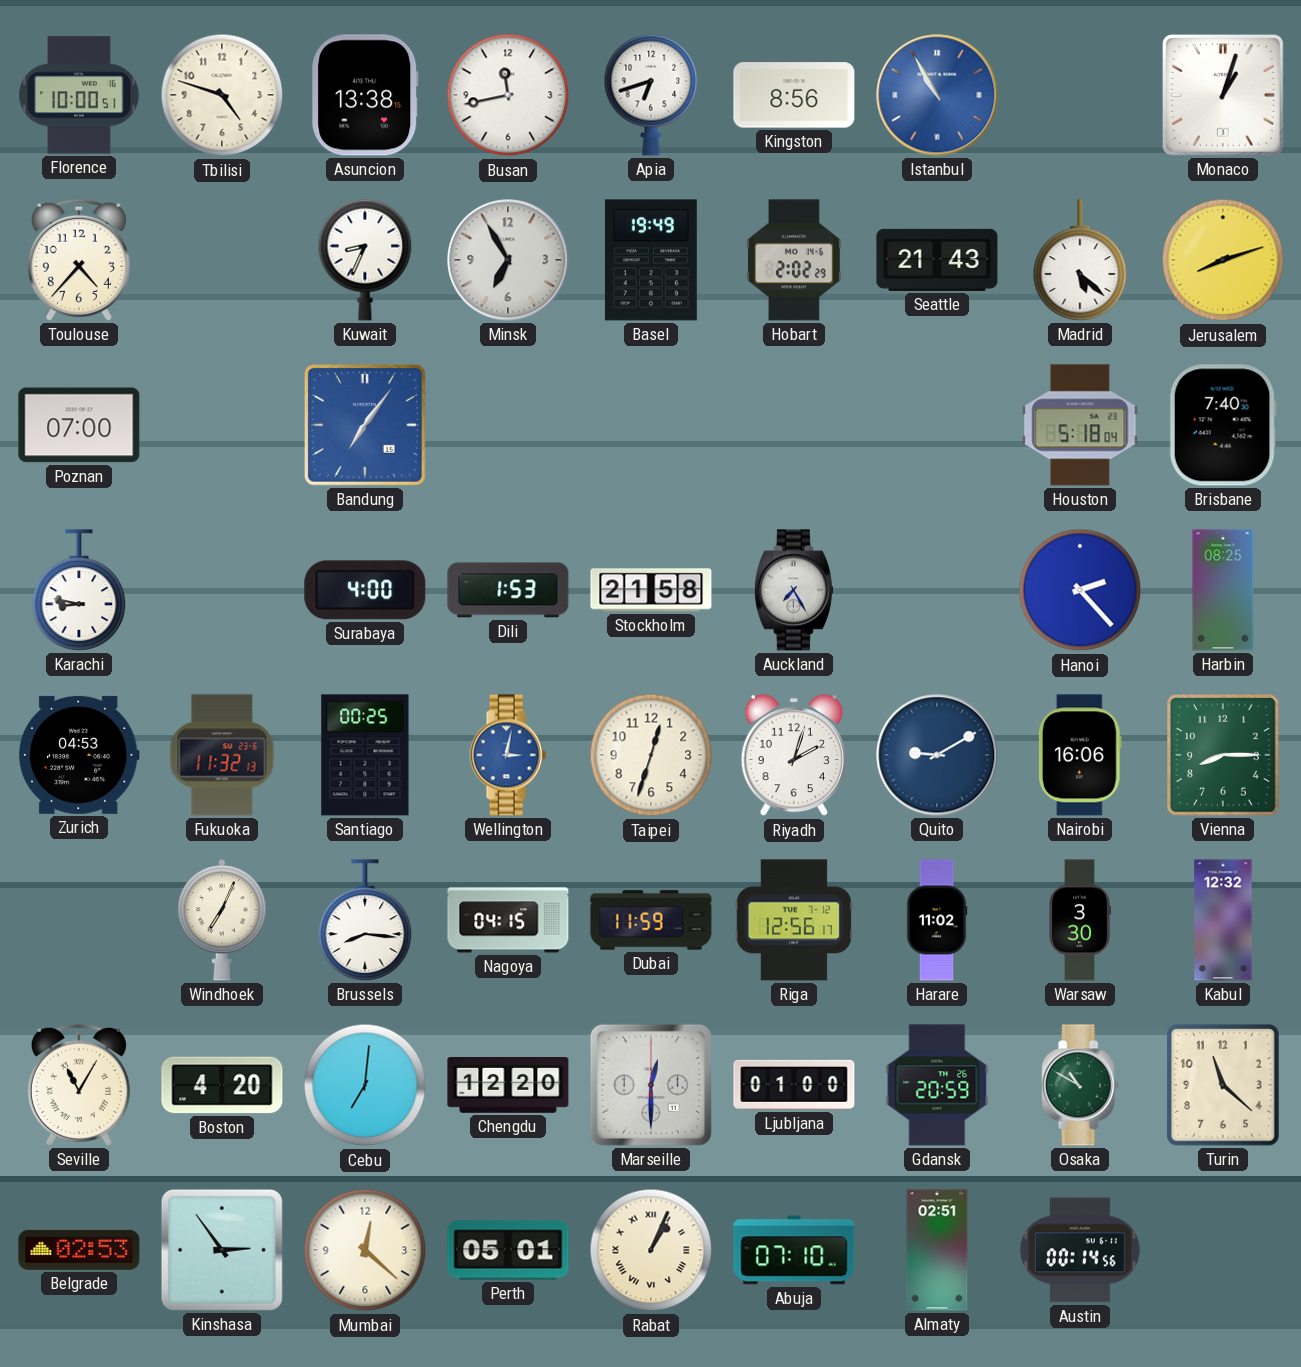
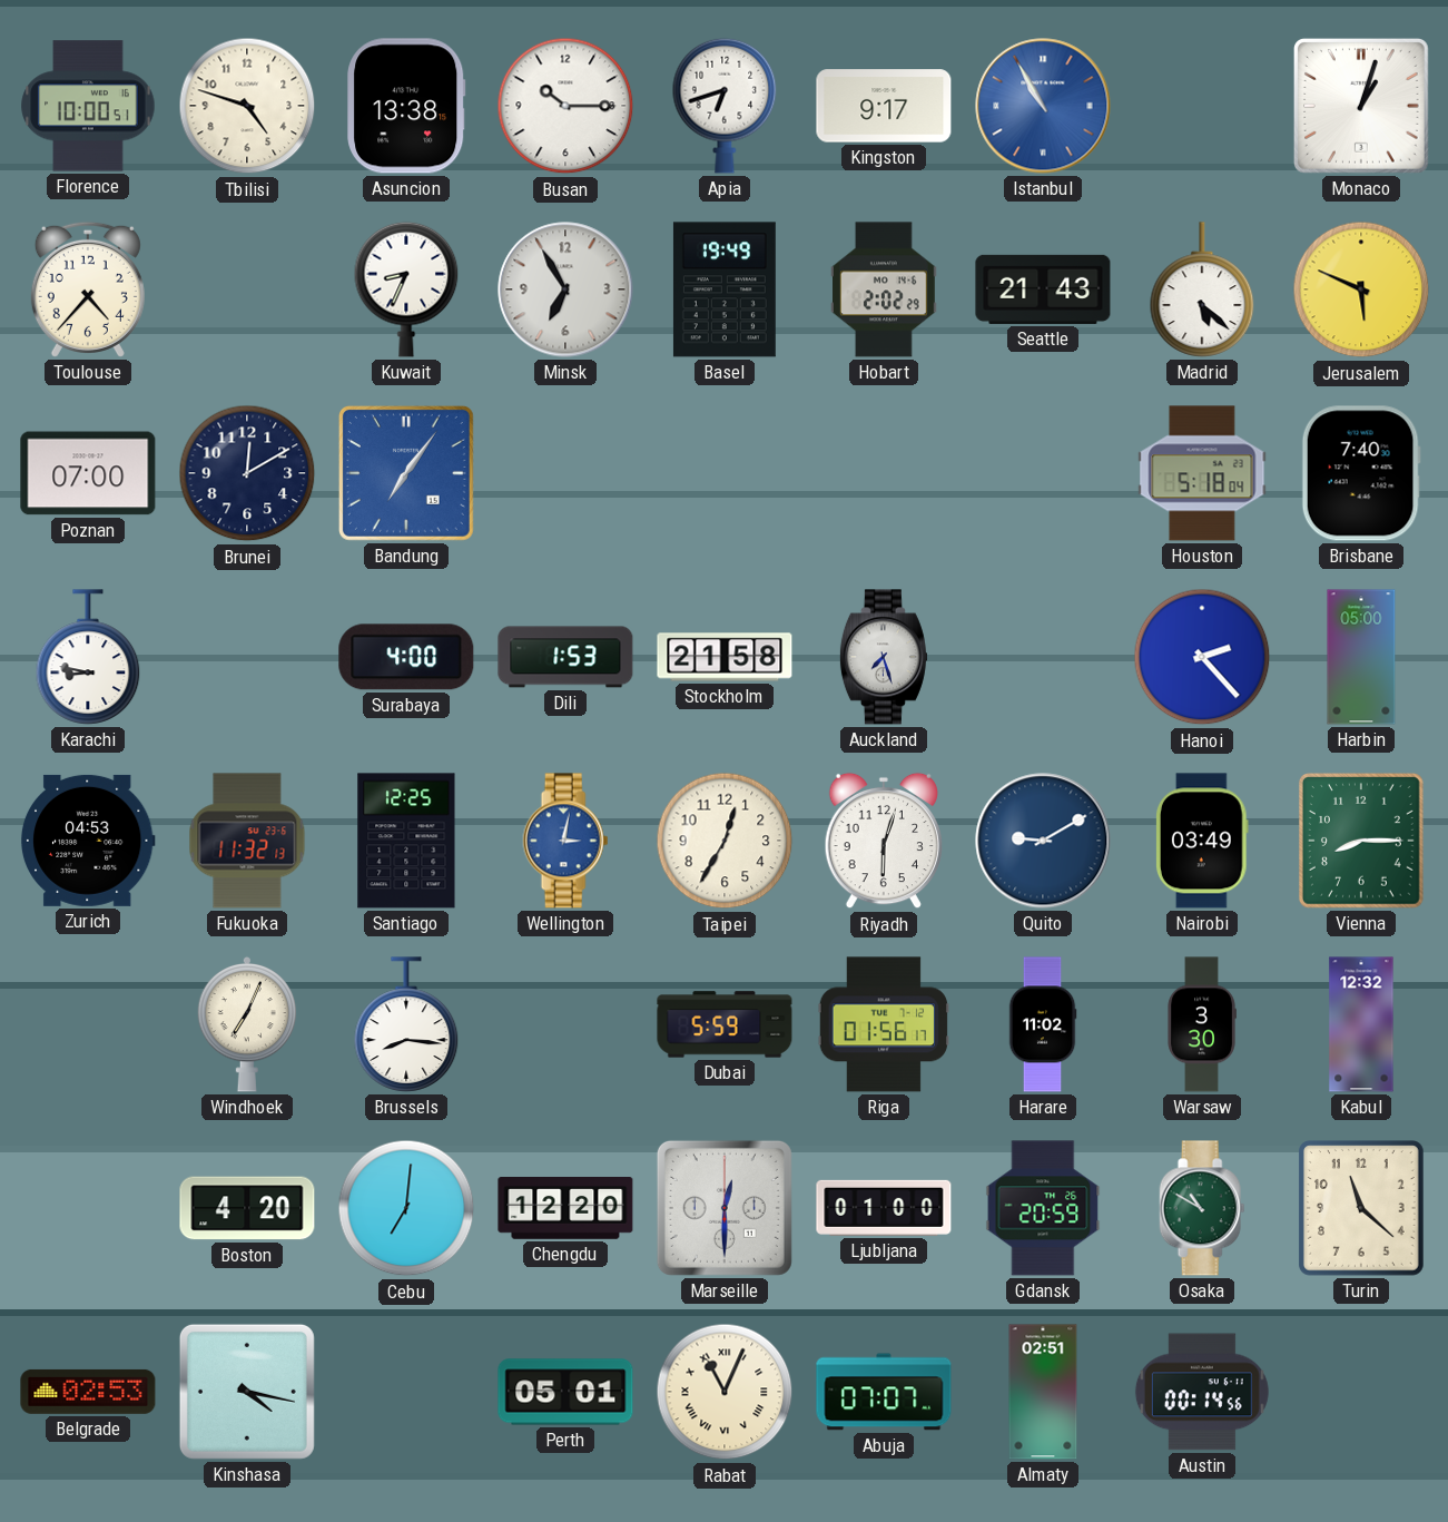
Busan: 11:43 -> 10:15
Kingston: 8:56 -> 9:17
Jerusalem: 8:12 -> 5:49
Brunei: none -> 12:10
Auckland: 7:25 -> 7:27
Harbin: 08:25 -> 05:00
Santiago: 00:25 -> 12:25
Taipei: 12:33 -> 12:35
Riyadh: 2:03 -> 6:03
Nairobi: 16:06 -> 03:49
Nagoya: 04:15 -> none
Dubai: 11:59 -> 5:59
Riga: 12:56 -> 01:56
Seville: 11:05 -> none
Kinshasa: 2:54 -> 4:17
Mumbai: 12:22 -> none
Rabat: 1:04 -> 11:04
Abuja: 07:10 -> 07:07
